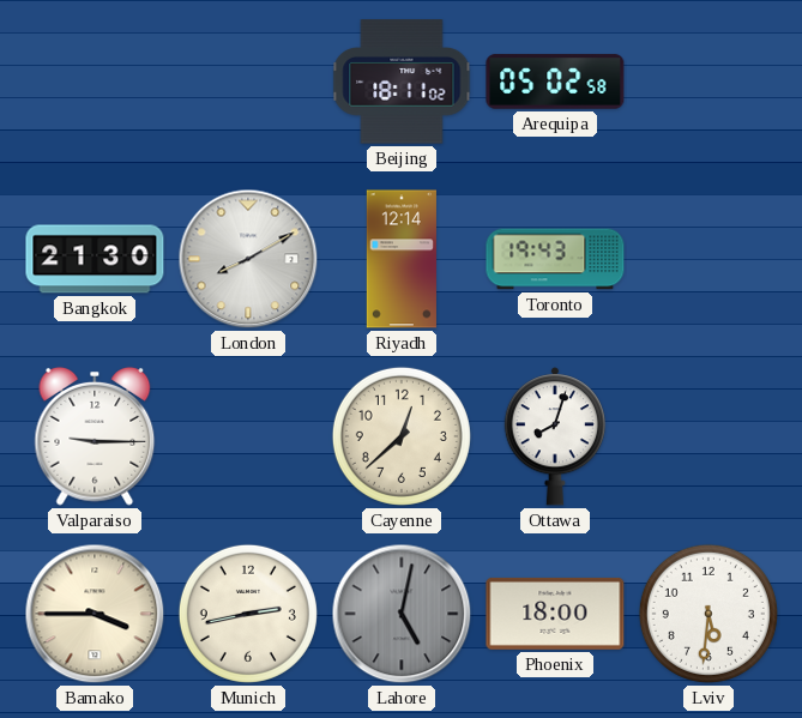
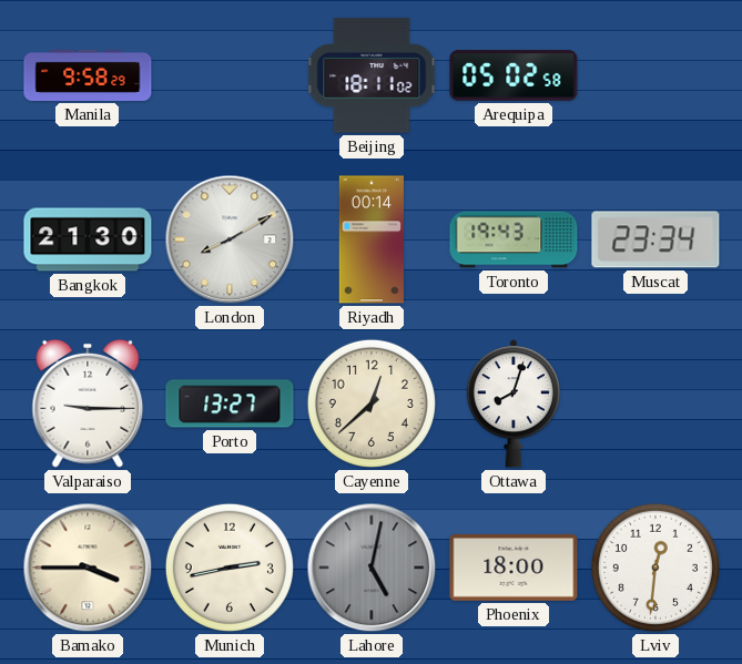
Manila: none -> 9:58
Riyadh: 12:14 -> 00:14
Muscat: none -> 23:34
Porto: none -> 13:27
Lviv: 5:31 -> 12:31
